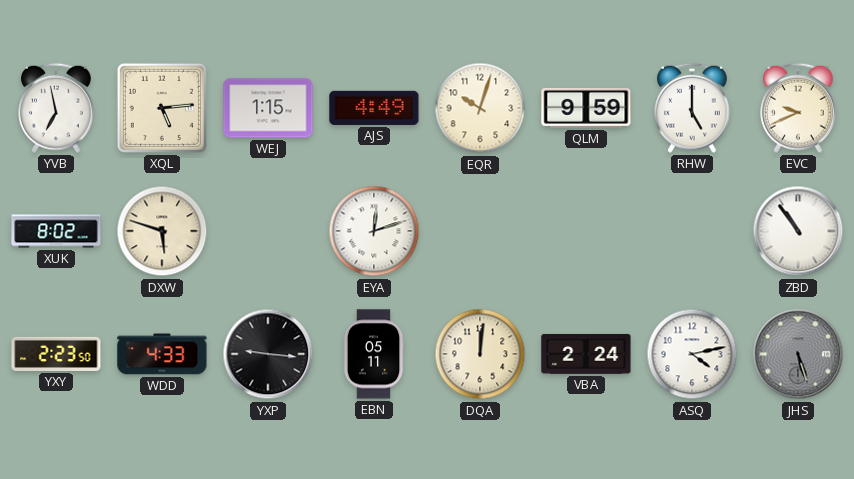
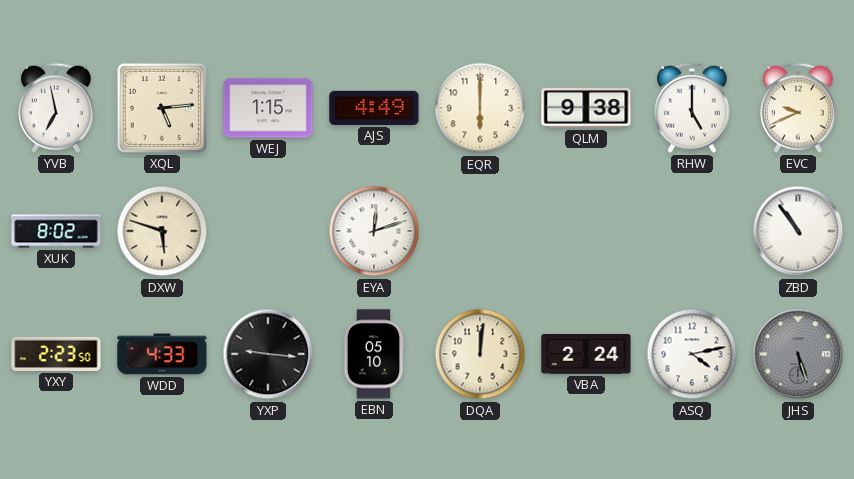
EQR: 10:03 -> 6:00
QLM: 9:59 -> 9:38
EBN: 05:11 -> 05:10
